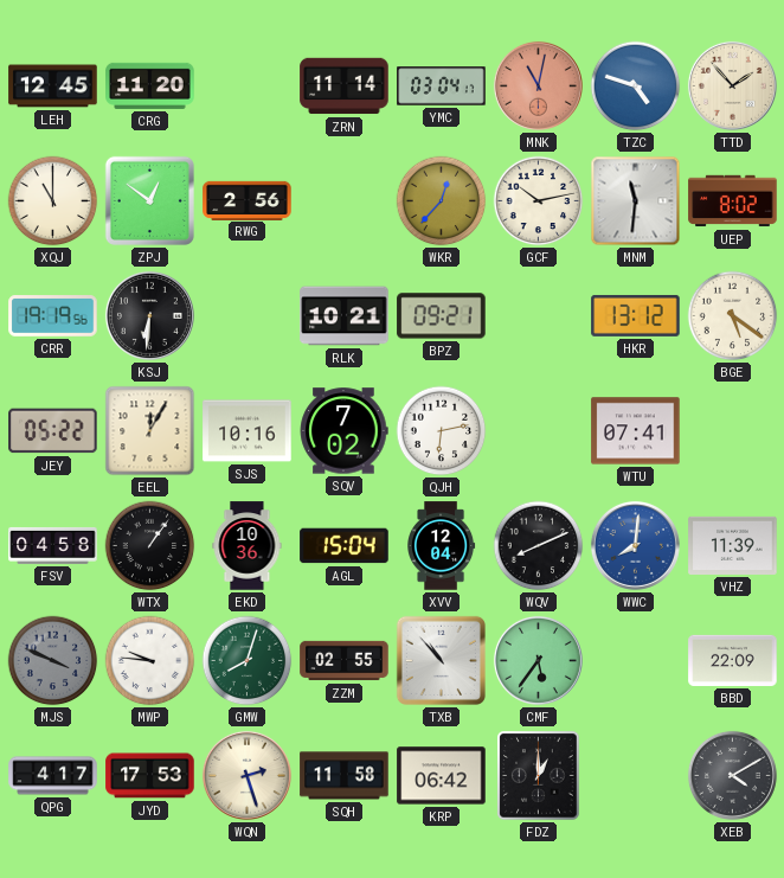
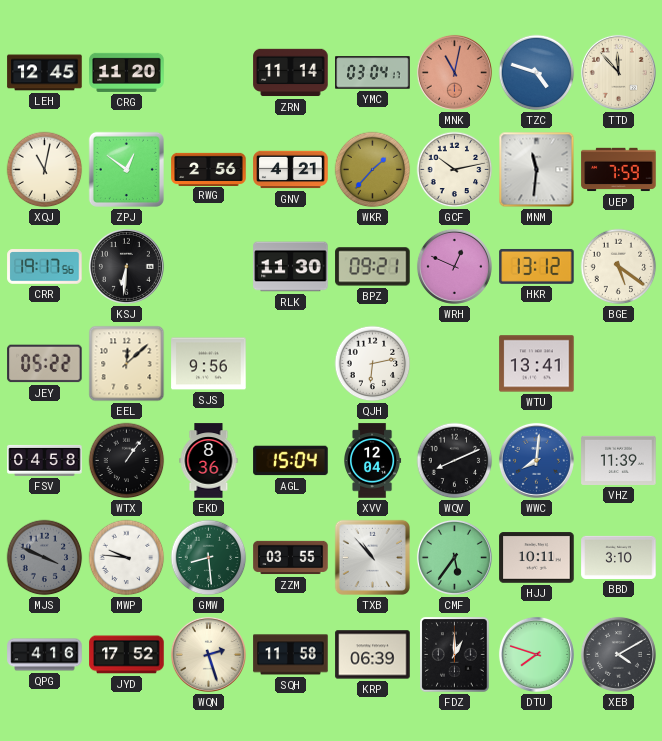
TTD: 1:53 -> 11:53
XQJ: 11:00 -> 11:02
GNV: none -> 4:21
WKR: 12:37 -> 1:37
UEP: 8:02 -> 7:59
CRR: 19:19 -> 19:17
RLK: 10:21 -> 11:30
WRH: none -> 12:49
EEL: 12:05 -> 12:08
SJS: 10:16 -> 9:56
SQV: 7:02 -> none
WTU: 07:41 -> 13:41
EKD: 10:36 -> 8:36
GMW: 8:03 -> 8:29
ZZM: 02:55 -> 03:55
HJJ: none -> 10:11
BBD: 22:09 -> 3:10
QPG: 4:17 -> 4:16
JYD: 17:53 -> 17:52
KRP: 06:42 -> 06:39
DTU: none -> 7:48
